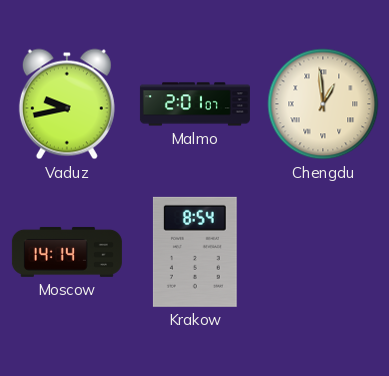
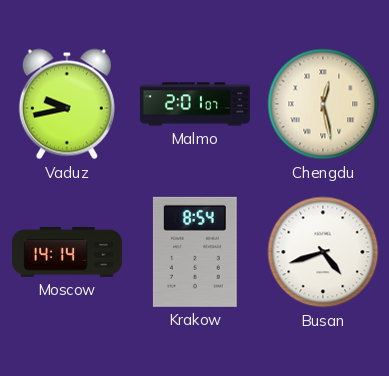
Chengdu: 12:59 -> 12:28
Busan: none -> 4:42
